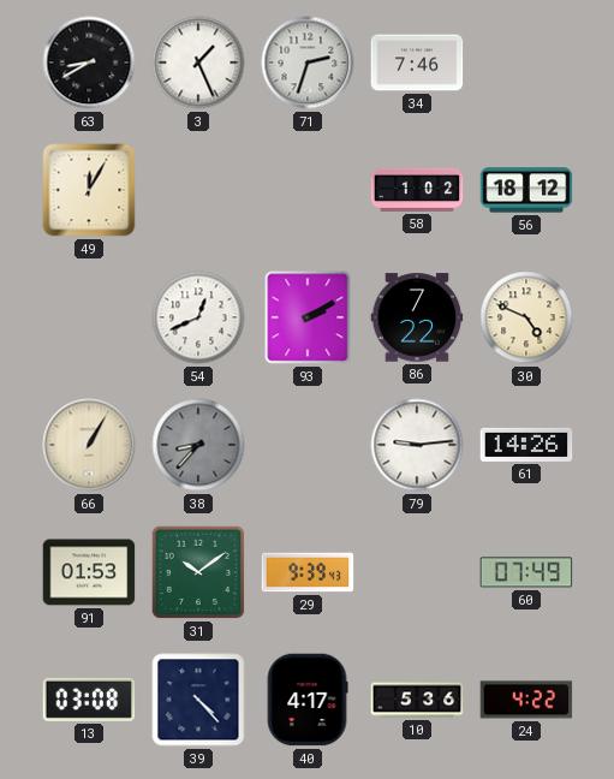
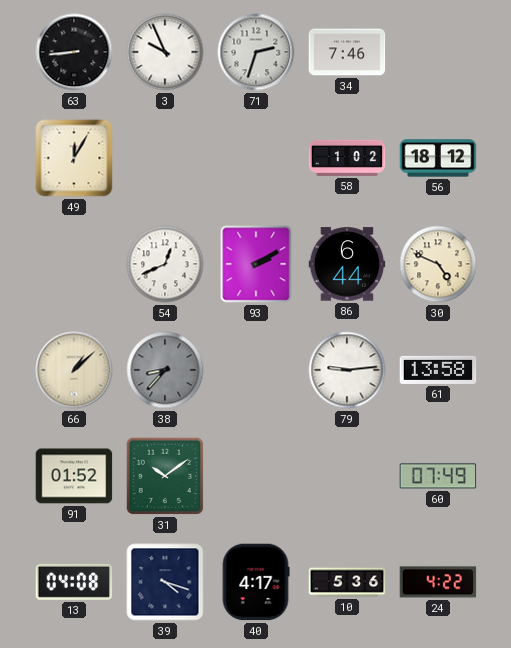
63: 8:40 -> 8:44
3: 1:26 -> 9:56
86: 7:22 -> 6:44
66: 1:05 -> 1:08
61: 14:26 -> 13:58
91: 01:53 -> 01:52
29: 9:39 -> none
13: 03:08 -> 04:08
39: 4:23 -> 4:18
